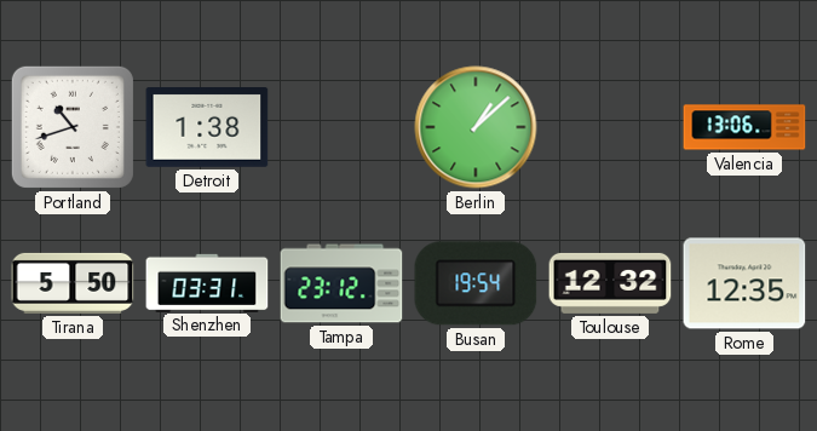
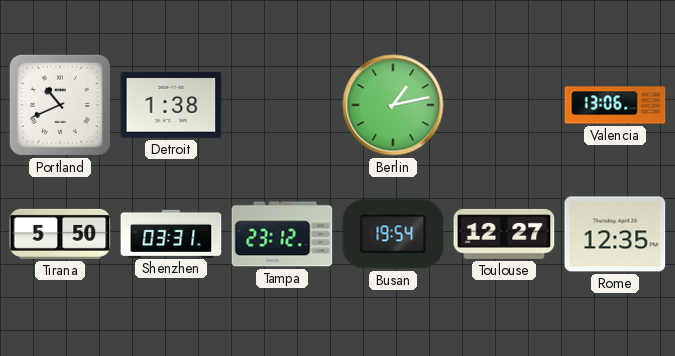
Portland: 10:42 -> 10:41
Berlin: 1:08 -> 1:13
Toulouse: 12:32 -> 12:27
